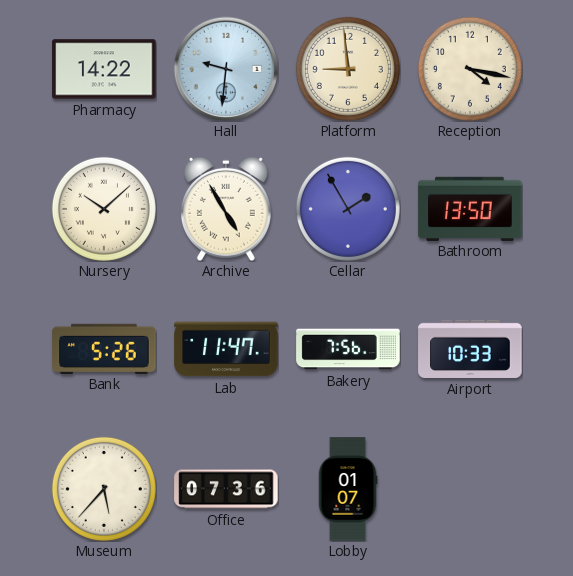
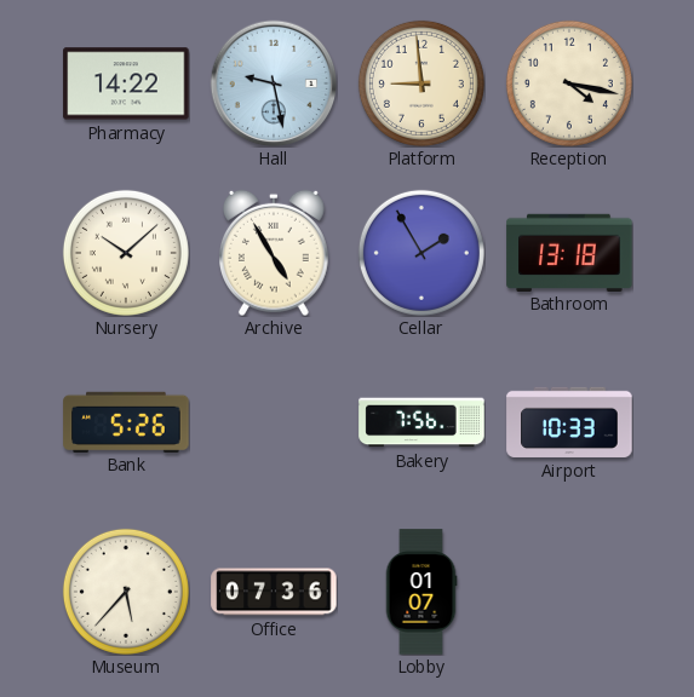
Hall: 9:31 -> 9:28
Bathroom: 13:50 -> 13:18
Lab: 11:47 -> none
